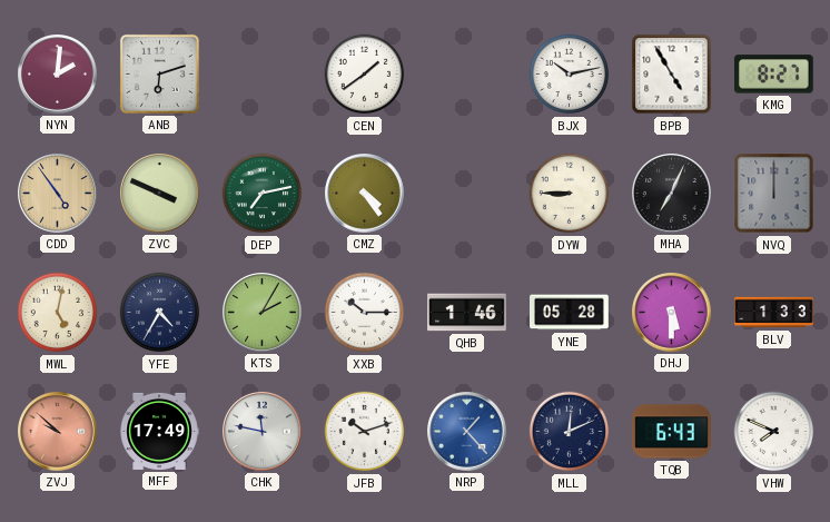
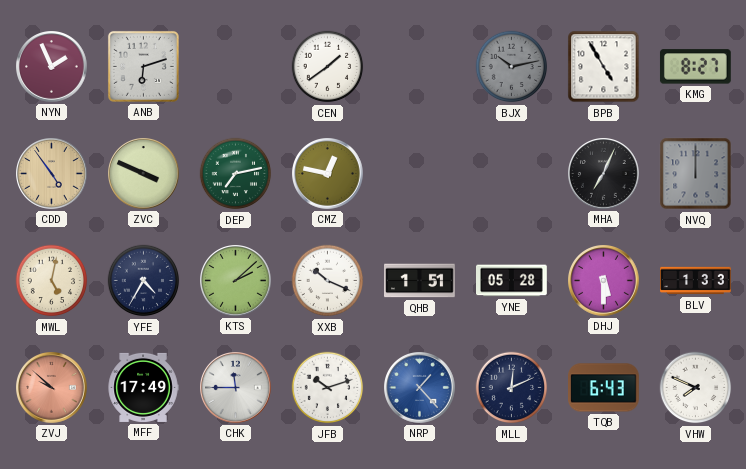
NYN: 2:01 -> 1:56
BJX dial: white -> grey
CMZ: 4:24 -> 12:47
DYW: 8:45 -> none
KTS: 2:05 -> 2:08
XXB: 10:15 -> 10:19
QHB: 1:46 -> 1:51
CHK: 11:47 -> 11:45
